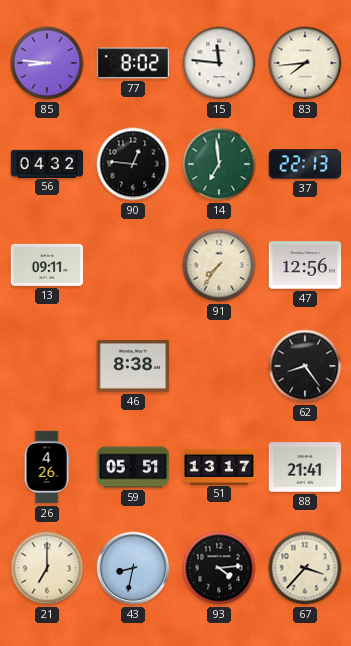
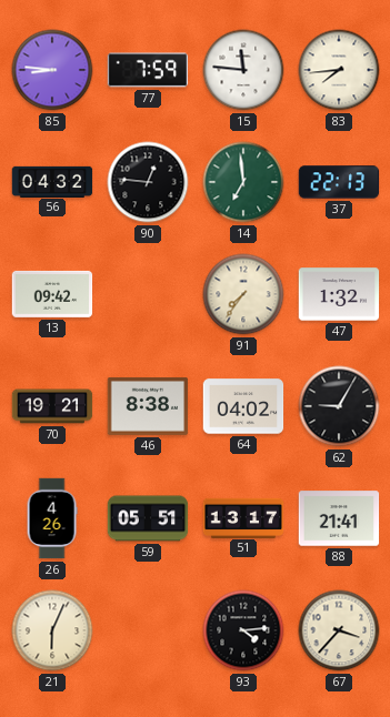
77: 8:02 -> 7:59
13: 09:11 -> 09:42
47: 12:56 -> 1:32
70: none -> 19:21
64: none -> 04:02
62: 8:24 -> 9:05
21: 7:00 -> 6:04
43: 8:32 -> none
